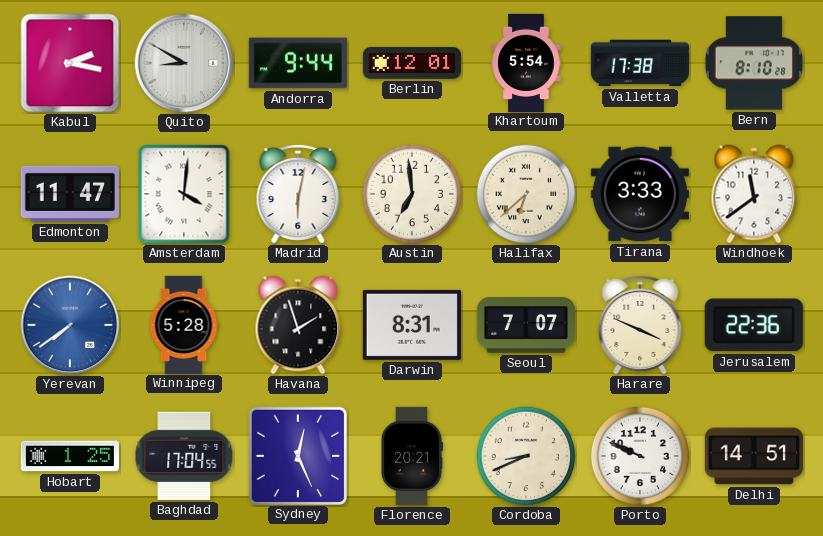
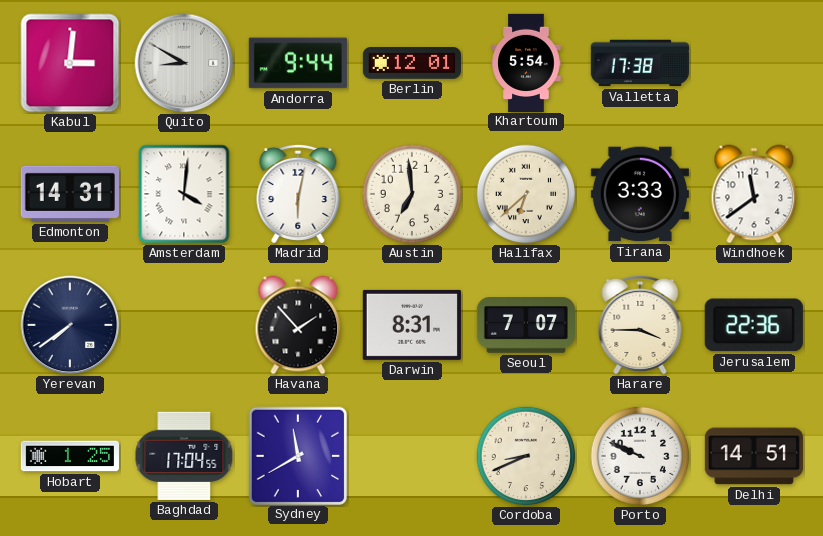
Kabul: 2:17 -> 3:01
Bern: 8:10 -> none
Edmonton: 11:47 -> 14:31
Yerevan dial: blue -> navy
Winnipeg: 5:28 -> none
Havana: 1:57 -> 1:53
Harare: 3:49 -> 3:45
Sydney: 12:26 -> 11:40
Florence: 20:21 -> none
